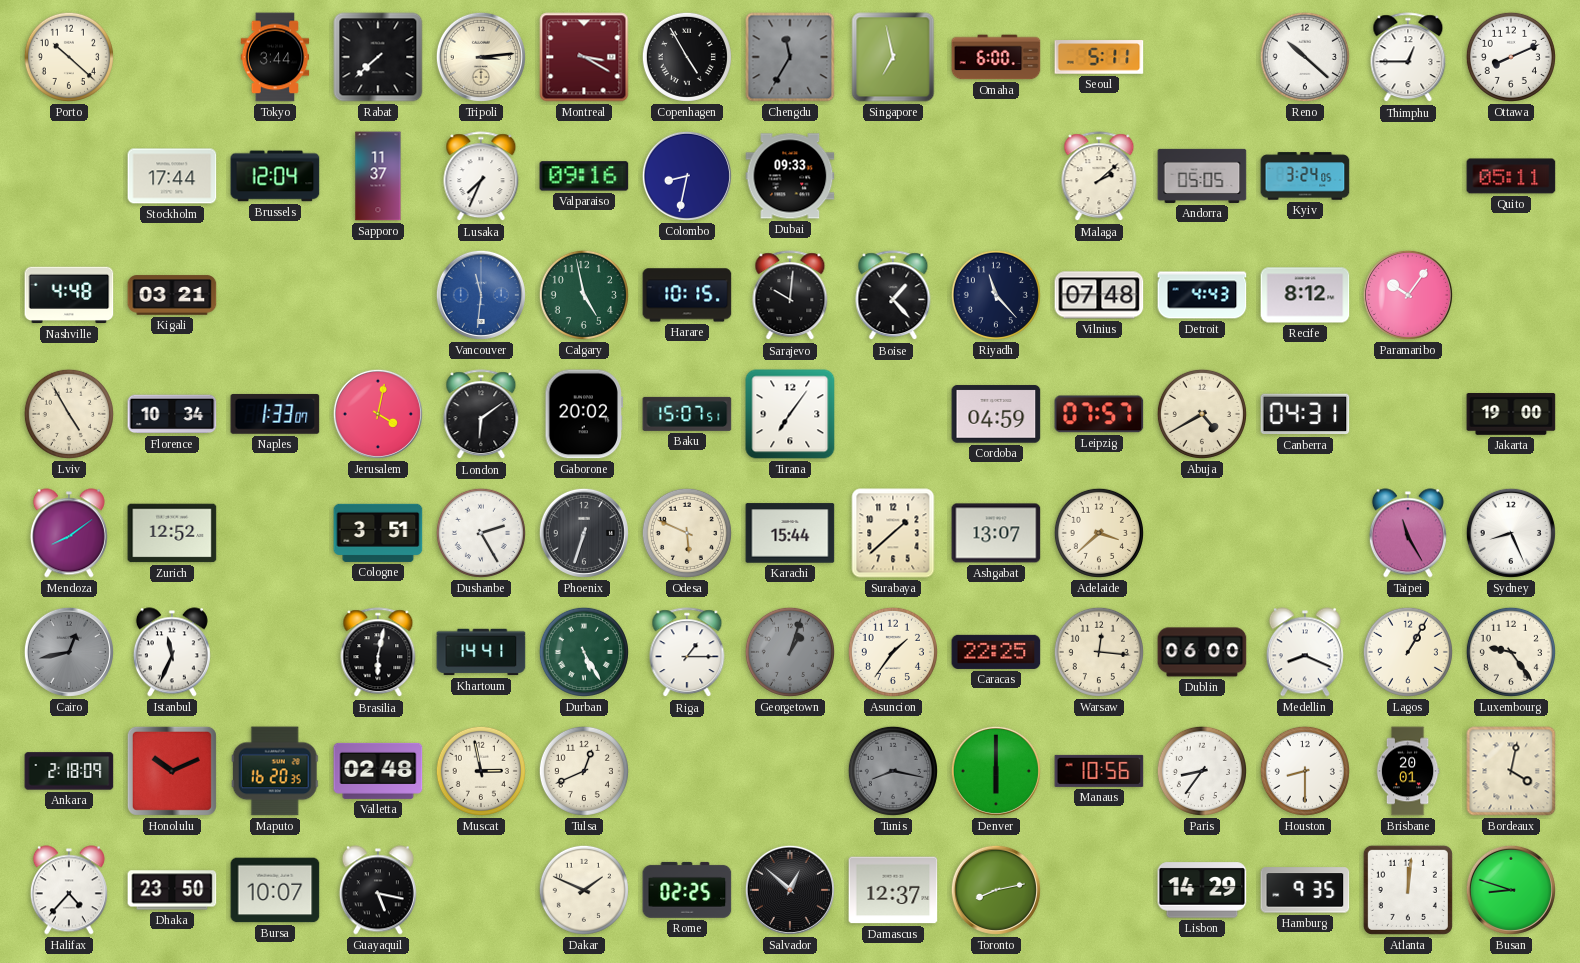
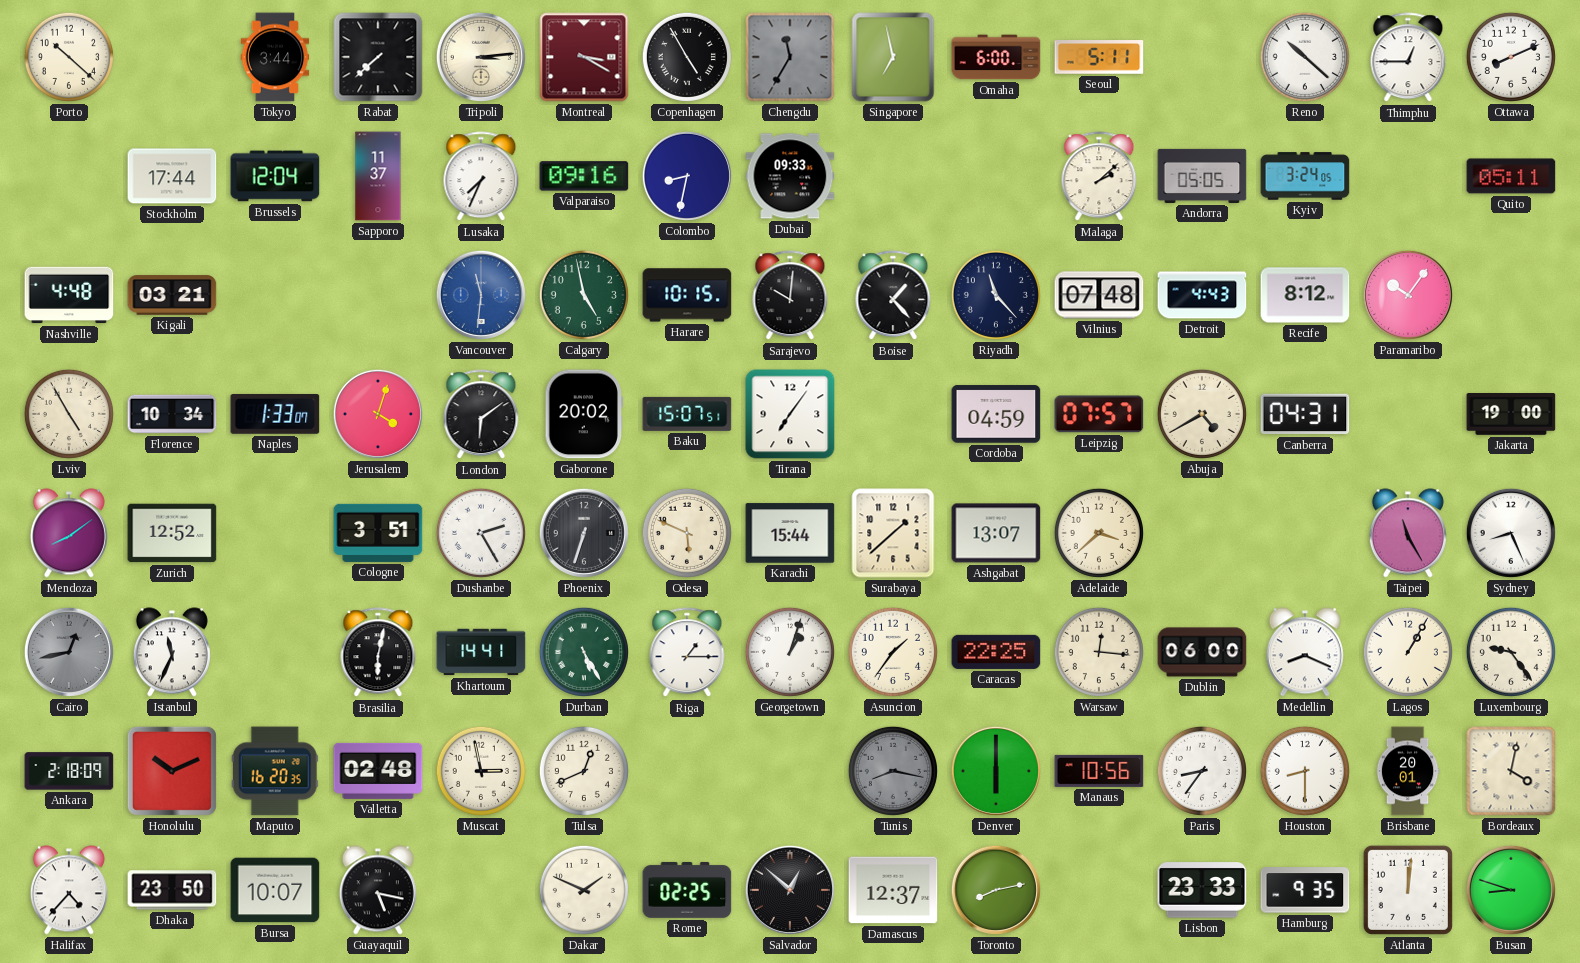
Jerusalem: 4:02 -> 4:03
Georgetown dial: grey -> white
Lisbon: 14:29 -> 23:33
